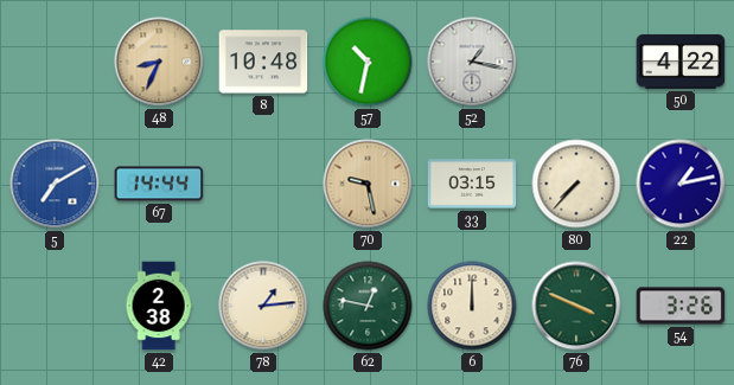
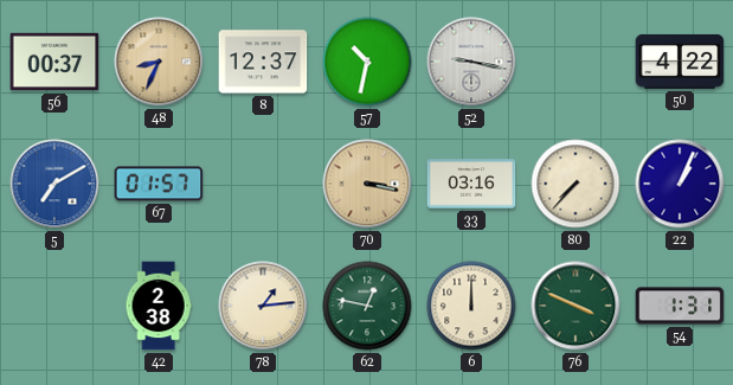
56: none -> 00:37
8: 10:48 -> 12:37
52: 1:17 -> 9:17
67: 14:44 -> 01:57
70: 9:28 -> 3:17
33: 03:15 -> 03:16
22: 1:13 -> 1:04
54: 3:26 -> 1:31
